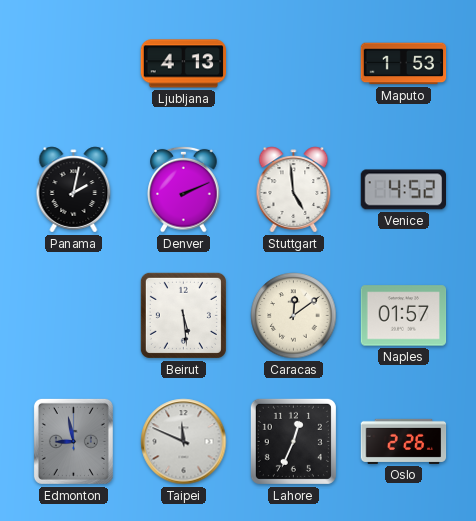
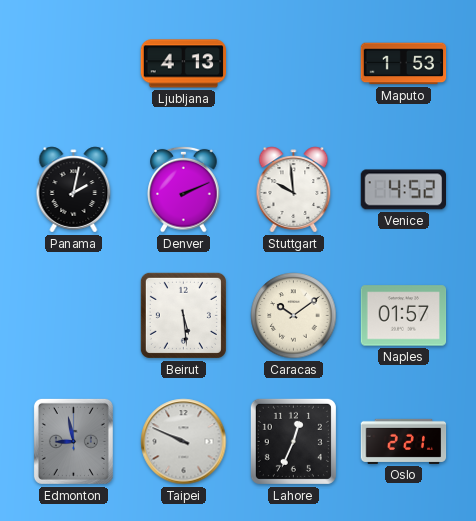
Stuttgart: 4:59 -> 9:59
Caracas: 12:09 -> 10:09
Taipei: 11:49 -> 9:49
Oslo: 2:26 -> 2:21
